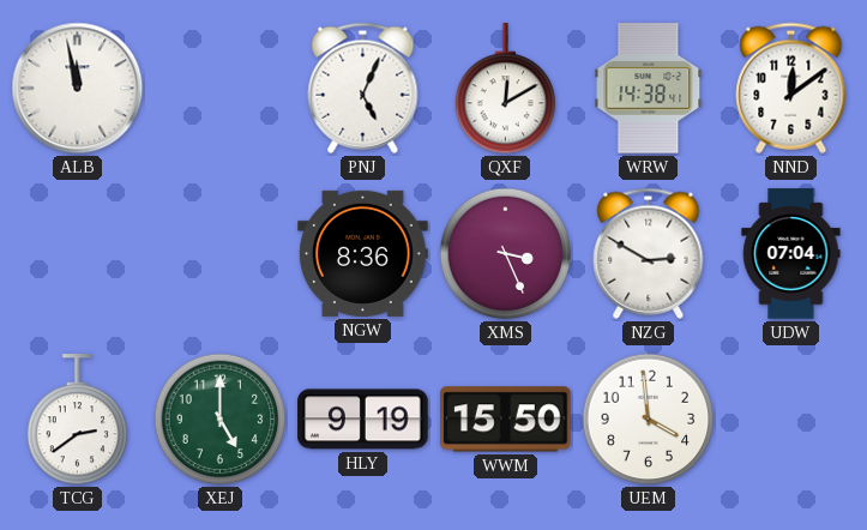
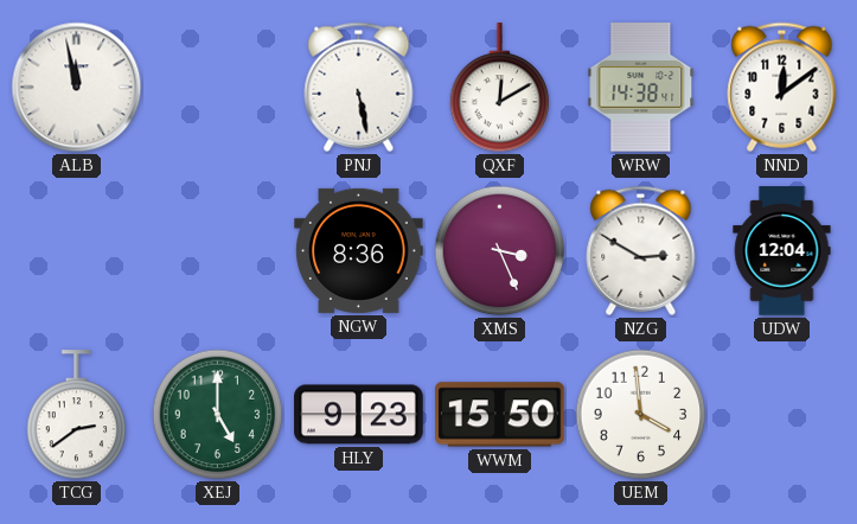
PNJ: 5:04 -> 5:28
UDW: 07:04 -> 12:04
HLY: 9:19 -> 9:23
